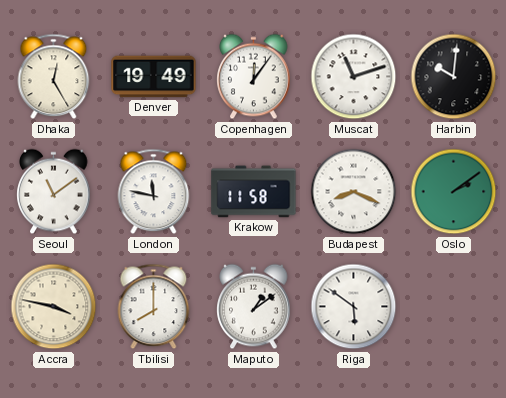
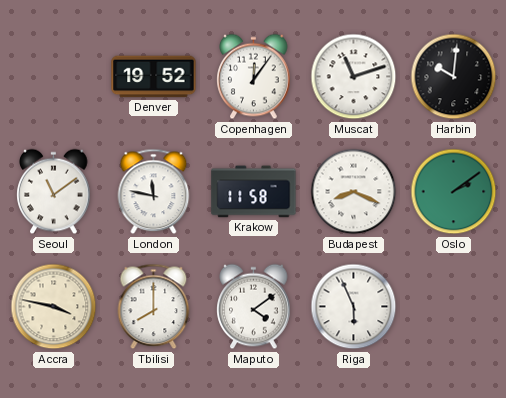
Dhaka: 12:25 -> none
Denver: 19:49 -> 19:52
Maputo: 1:09 -> 4:09
Riga: 5:51 -> 5:56
